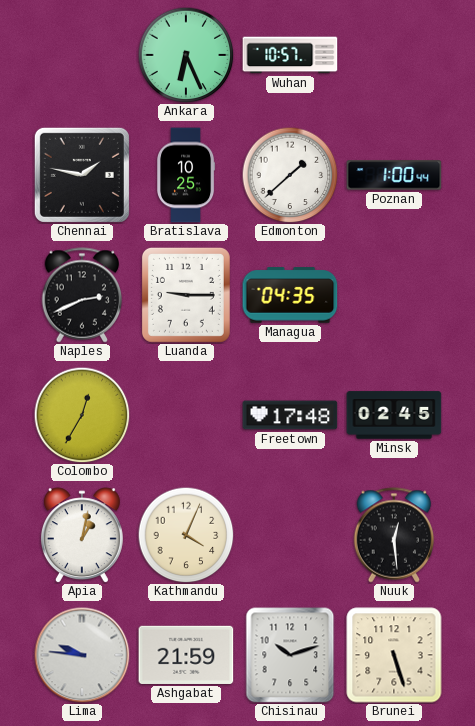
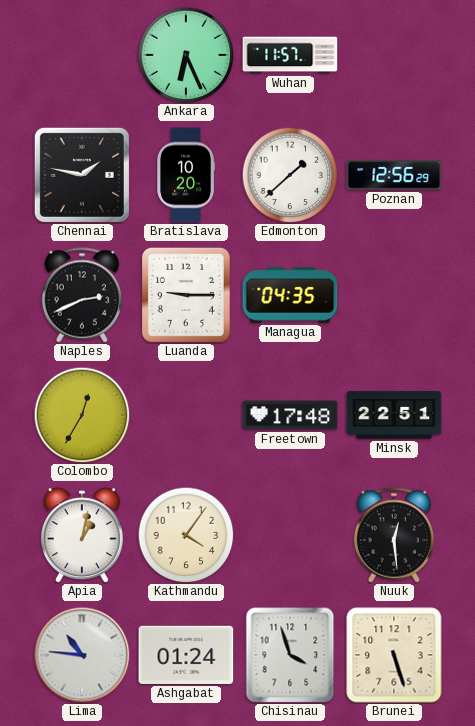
Wuhan: 10:57 -> 11:57
Bratislava: 10:25 -> 10:20
Poznan: 1:00 -> 12:56
Minsk: 02:45 -> 22:51
Kathmandu: 4:04 -> 4:06
Lima: 9:46 -> 10:46
Ashgabat: 21:59 -> 01:24
Chisinau: 10:12 -> 3:57
